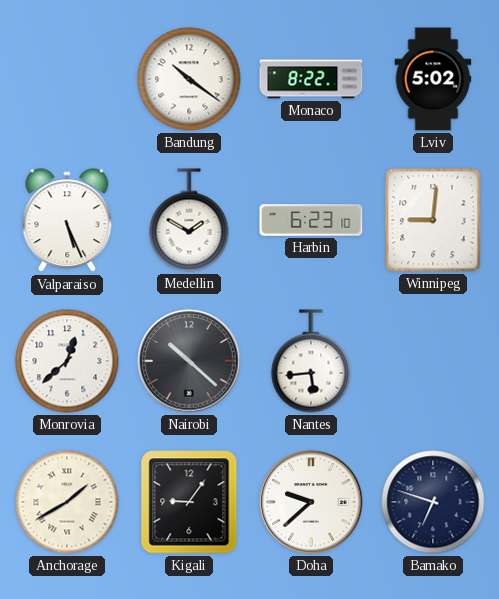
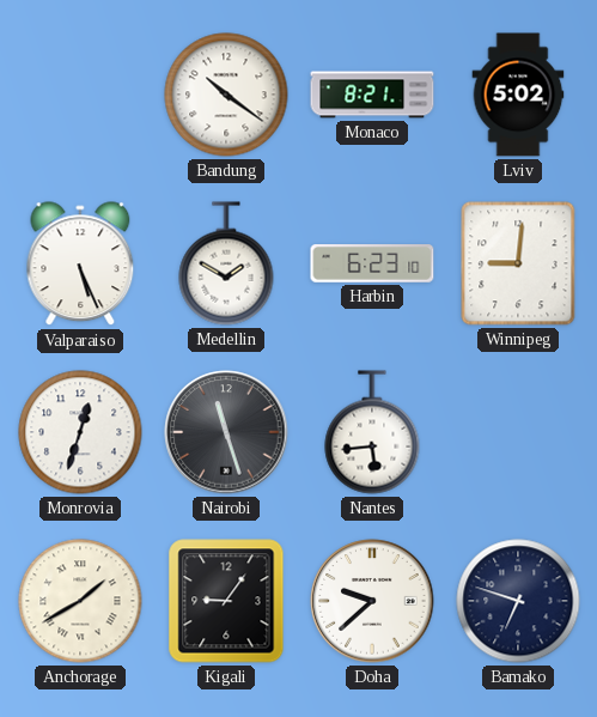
Monaco: 8:22 -> 8:21
Monrovia: 12:38 -> 12:33
Nairobi: 10:22 -> 11:27
